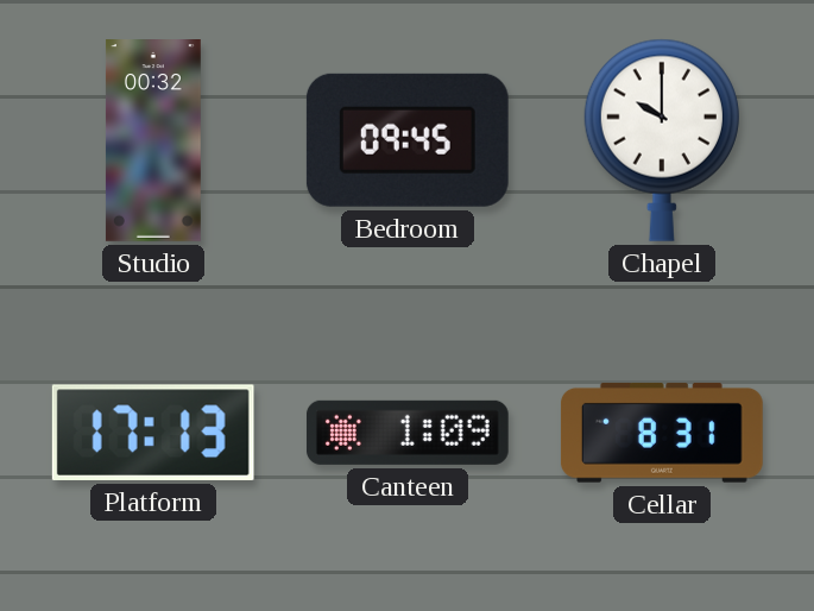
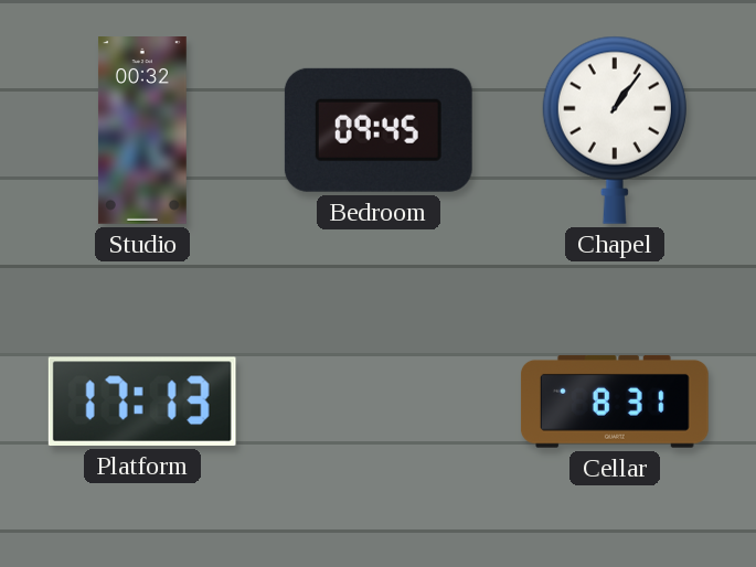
Chapel: 10:00 -> 1:06
Canteen: 1:09 -> none
